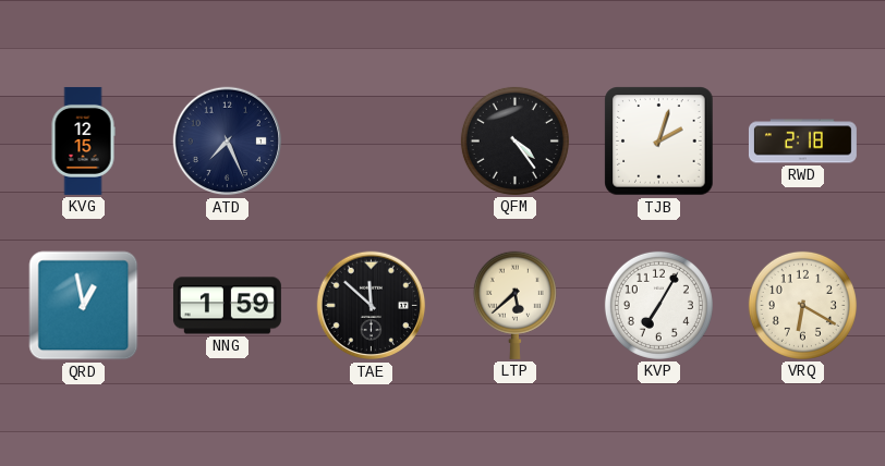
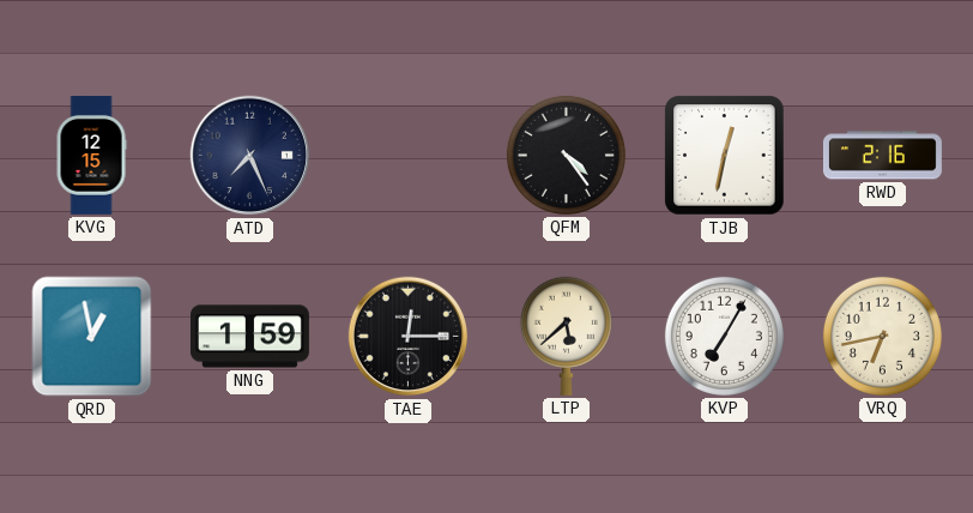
TJB: 2:03 -> 12:32
RWD: 2:18 -> 2:16
TAE: 11:52 -> 12:15
VRQ: 6:20 -> 6:43
